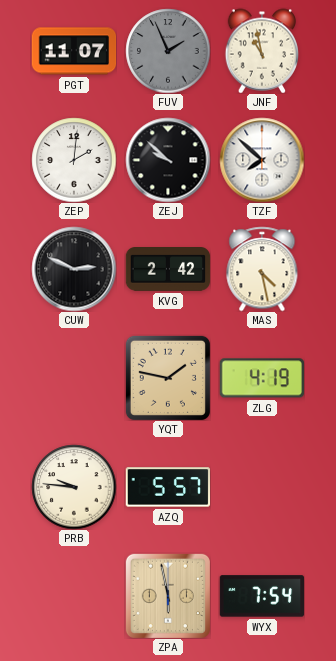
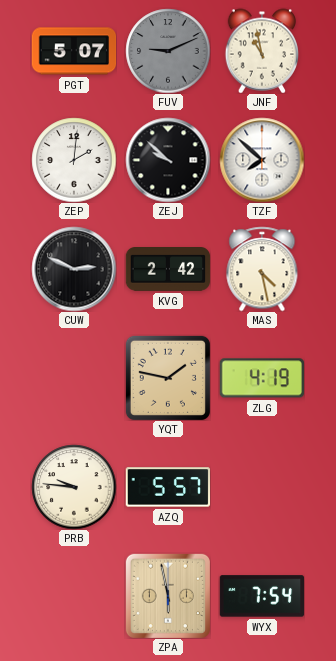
PGT: 11:07 -> 5:07
FUV: 1:56 -> 9:11
